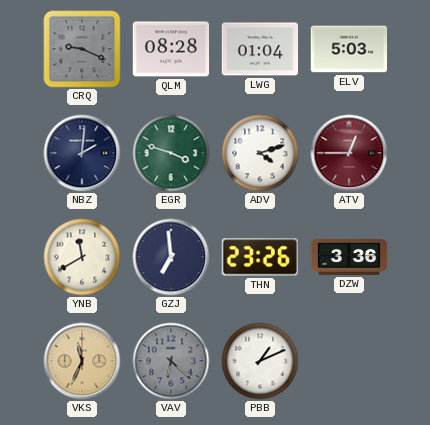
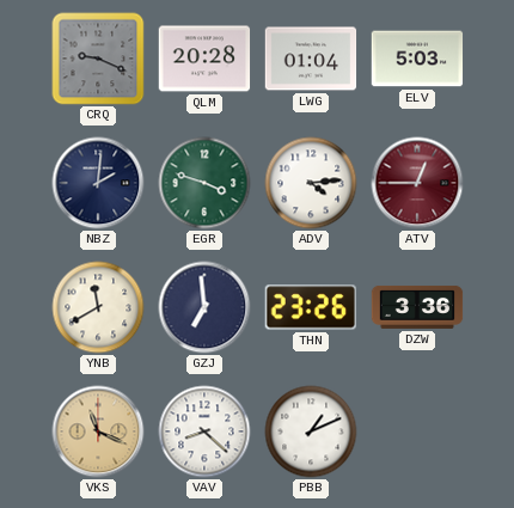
QLM: 08:28 -> 20:28
ADV: 4:12 -> 4:14
VKS: 11:34 -> 11:19
VAV: 6:22 -> 8:22
VAV dial: grey -> white
